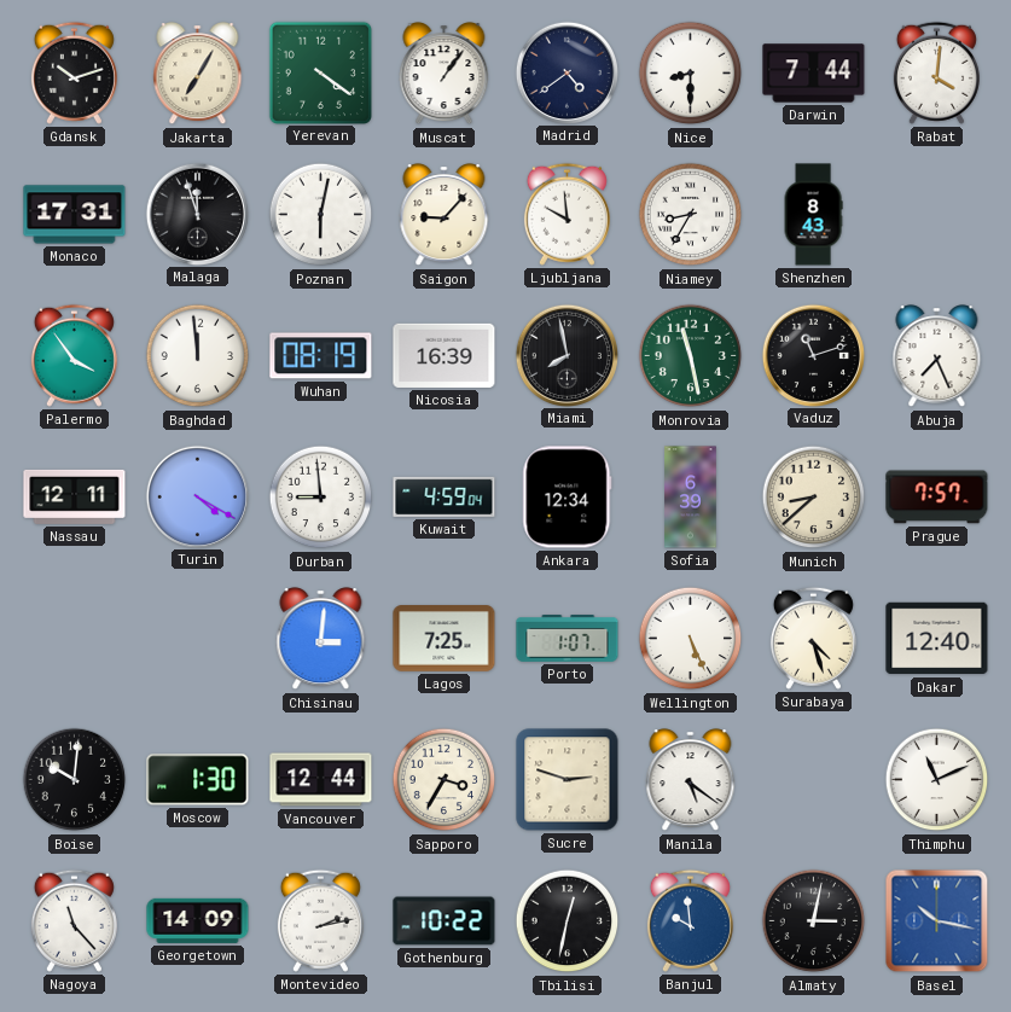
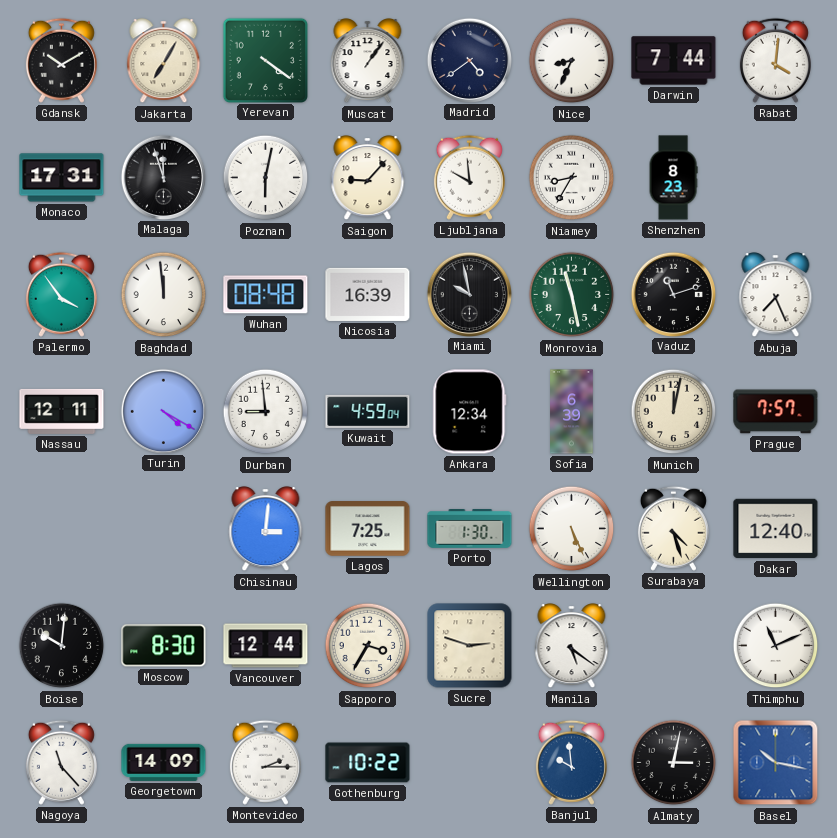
Gdansk: 10:12 -> 10:10
Nice: 8:30 -> 8:34
Shenzhen: 8:43 -> 8:23
Wuhan: 08:19 -> 08:48
Miami: 7:58 -> 9:58
Munich: 8:38 -> 12:02
Porto: 1:07 -> 1:30
Moscow: 1:30 -> 8:30
Montevideo: 2:13 -> 2:15
Tbilisi: 12:32 -> none
